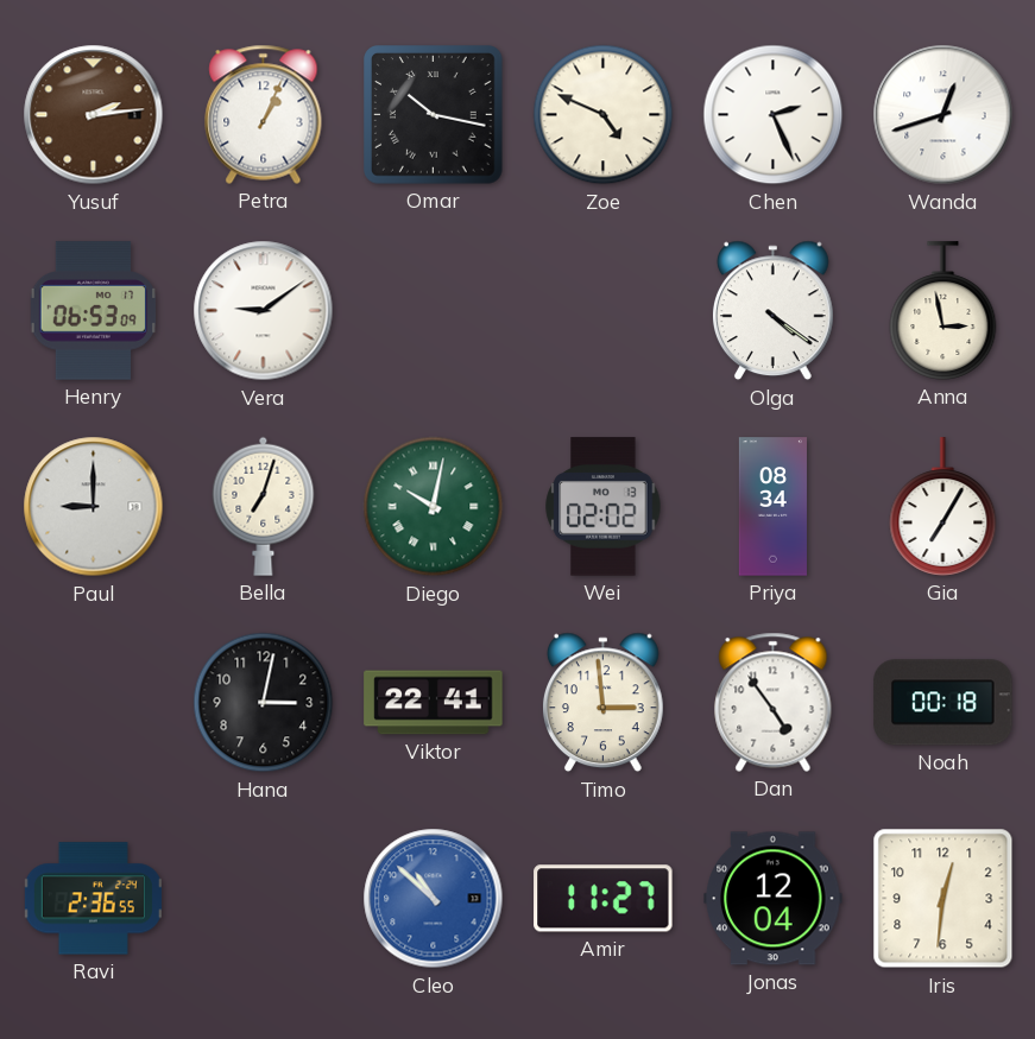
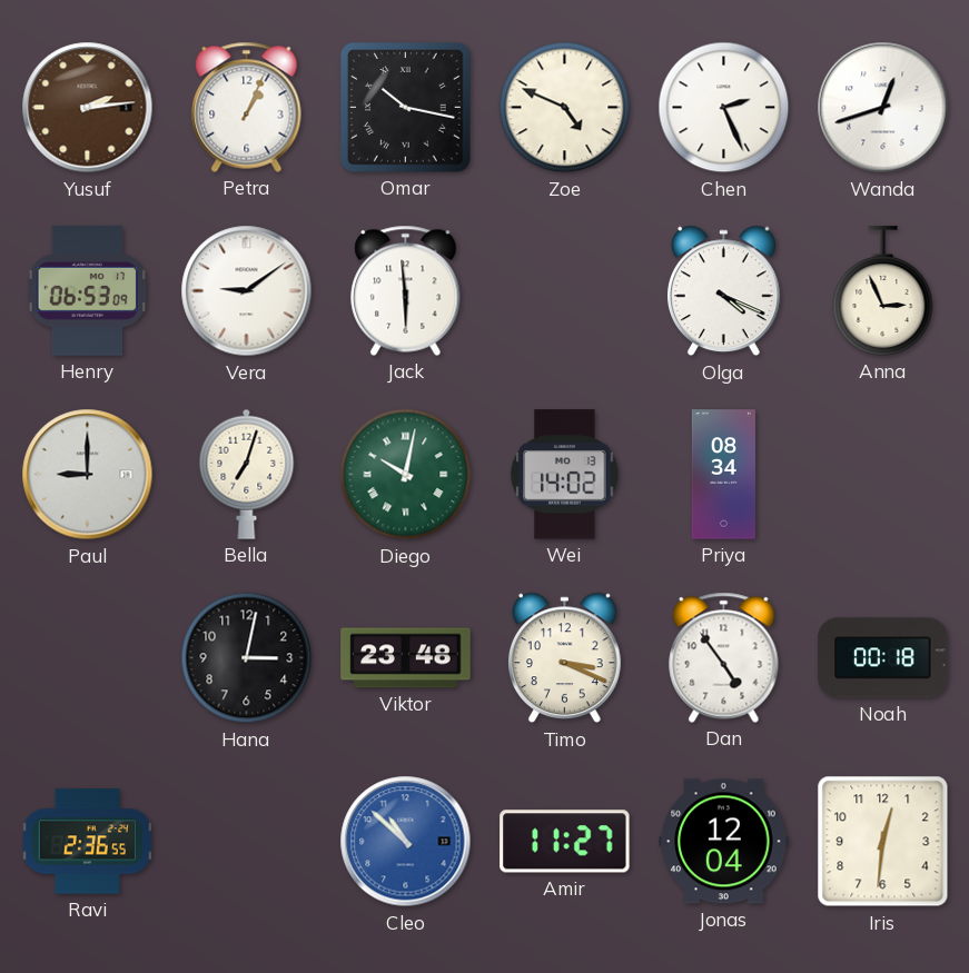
Jack: none -> 5:59
Olga: 4:21 -> 4:19
Anna: 2:58 -> 2:56
Wei: 02:02 -> 14:02
Gia: 7:05 -> none
Viktor: 22:41 -> 23:48
Timo: 2:59 -> 3:19
